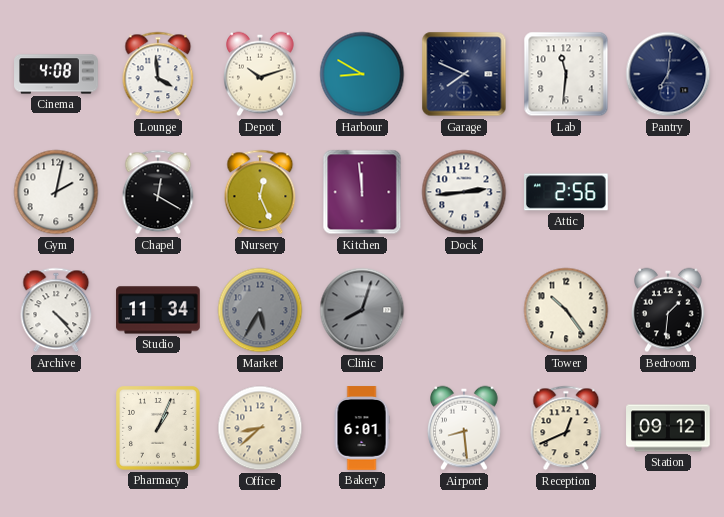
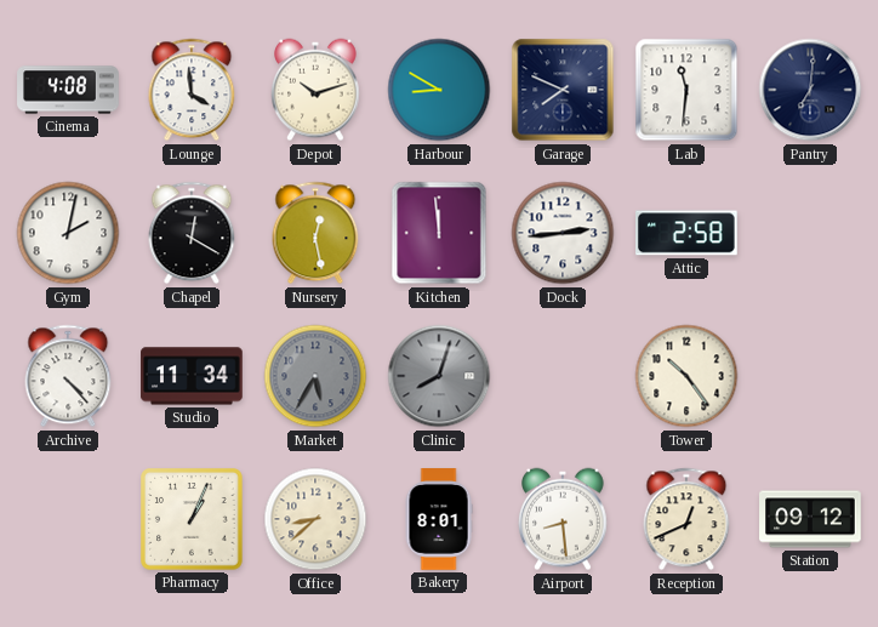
Nursery: 12:26 -> 12:28
Attic: 2:56 -> 2:58
Bedroom: 1:31 -> none
Bakery: 6:01 -> 8:01
